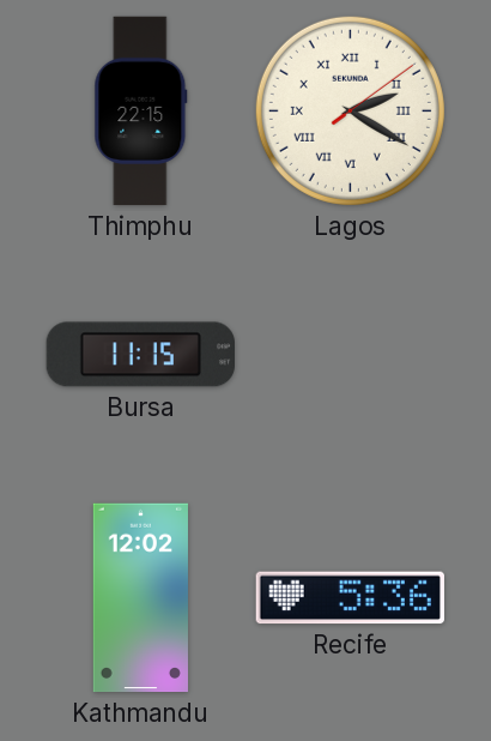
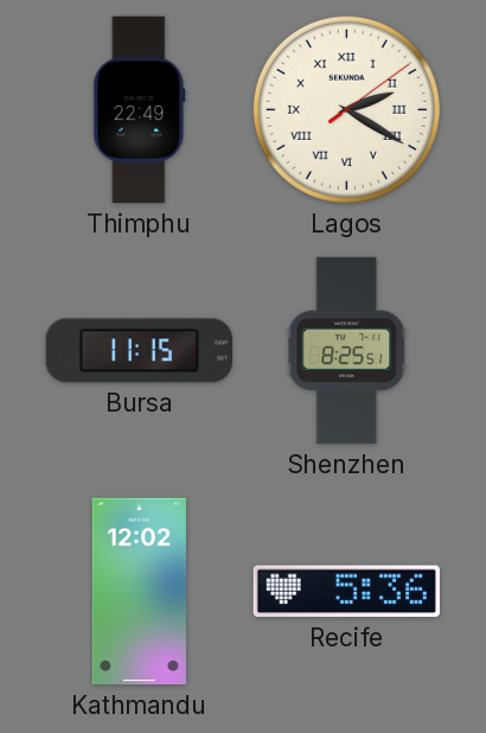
Thimphu: 22:15 -> 22:49
Shenzhen: none -> 8:25
